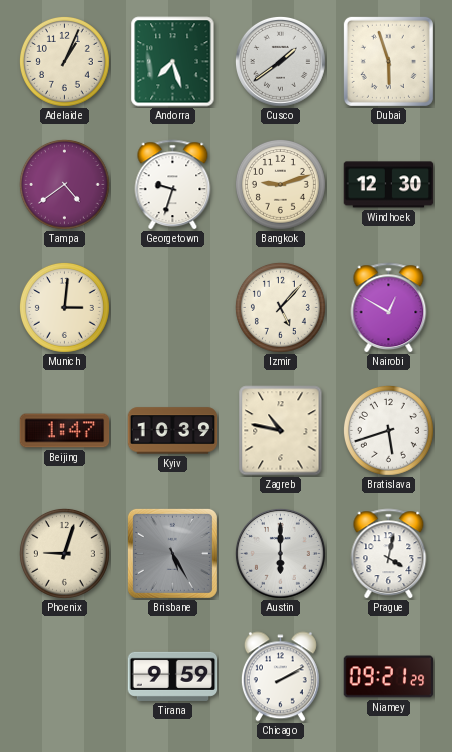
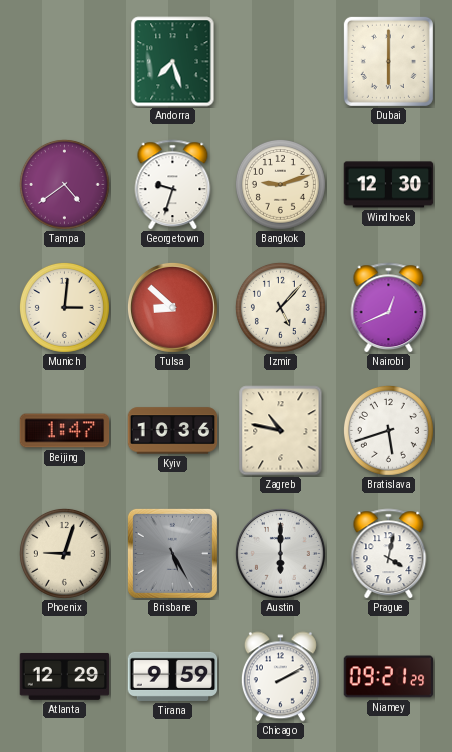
Adelaide: 1:04 -> none
Cusco: 1:39 -> none
Dubai: 5:57 -> 6:00
Tulsa: none -> 8:52
Nairobi: 12:50 -> 12:41
Kyiv: 10:39 -> 10:36
Atlanta: none -> 12:29
